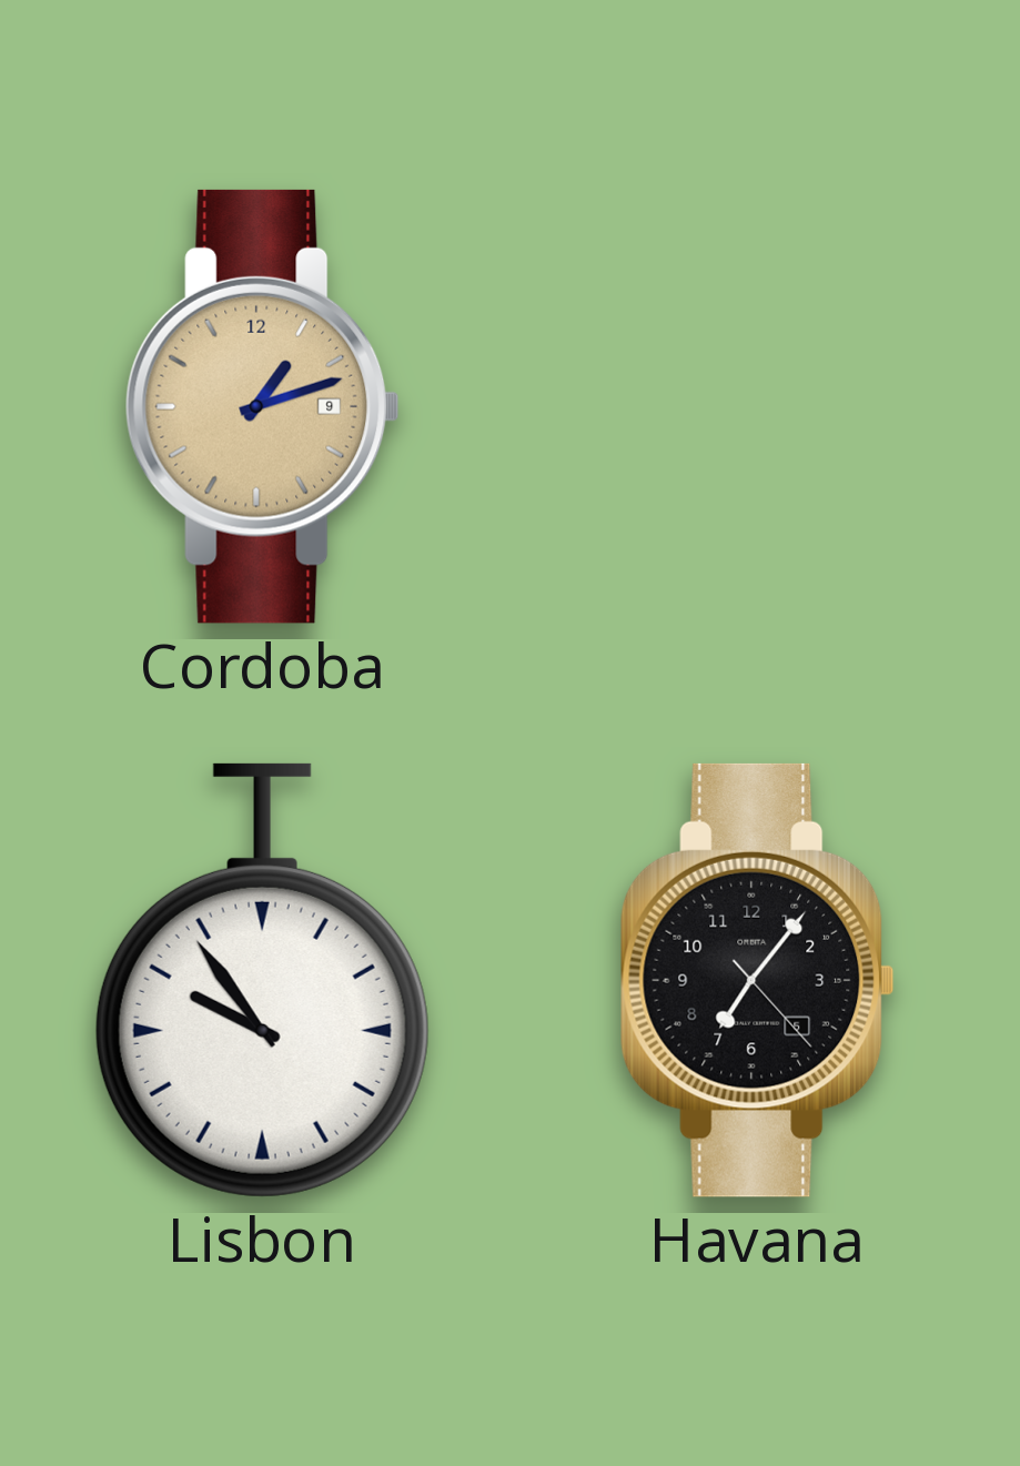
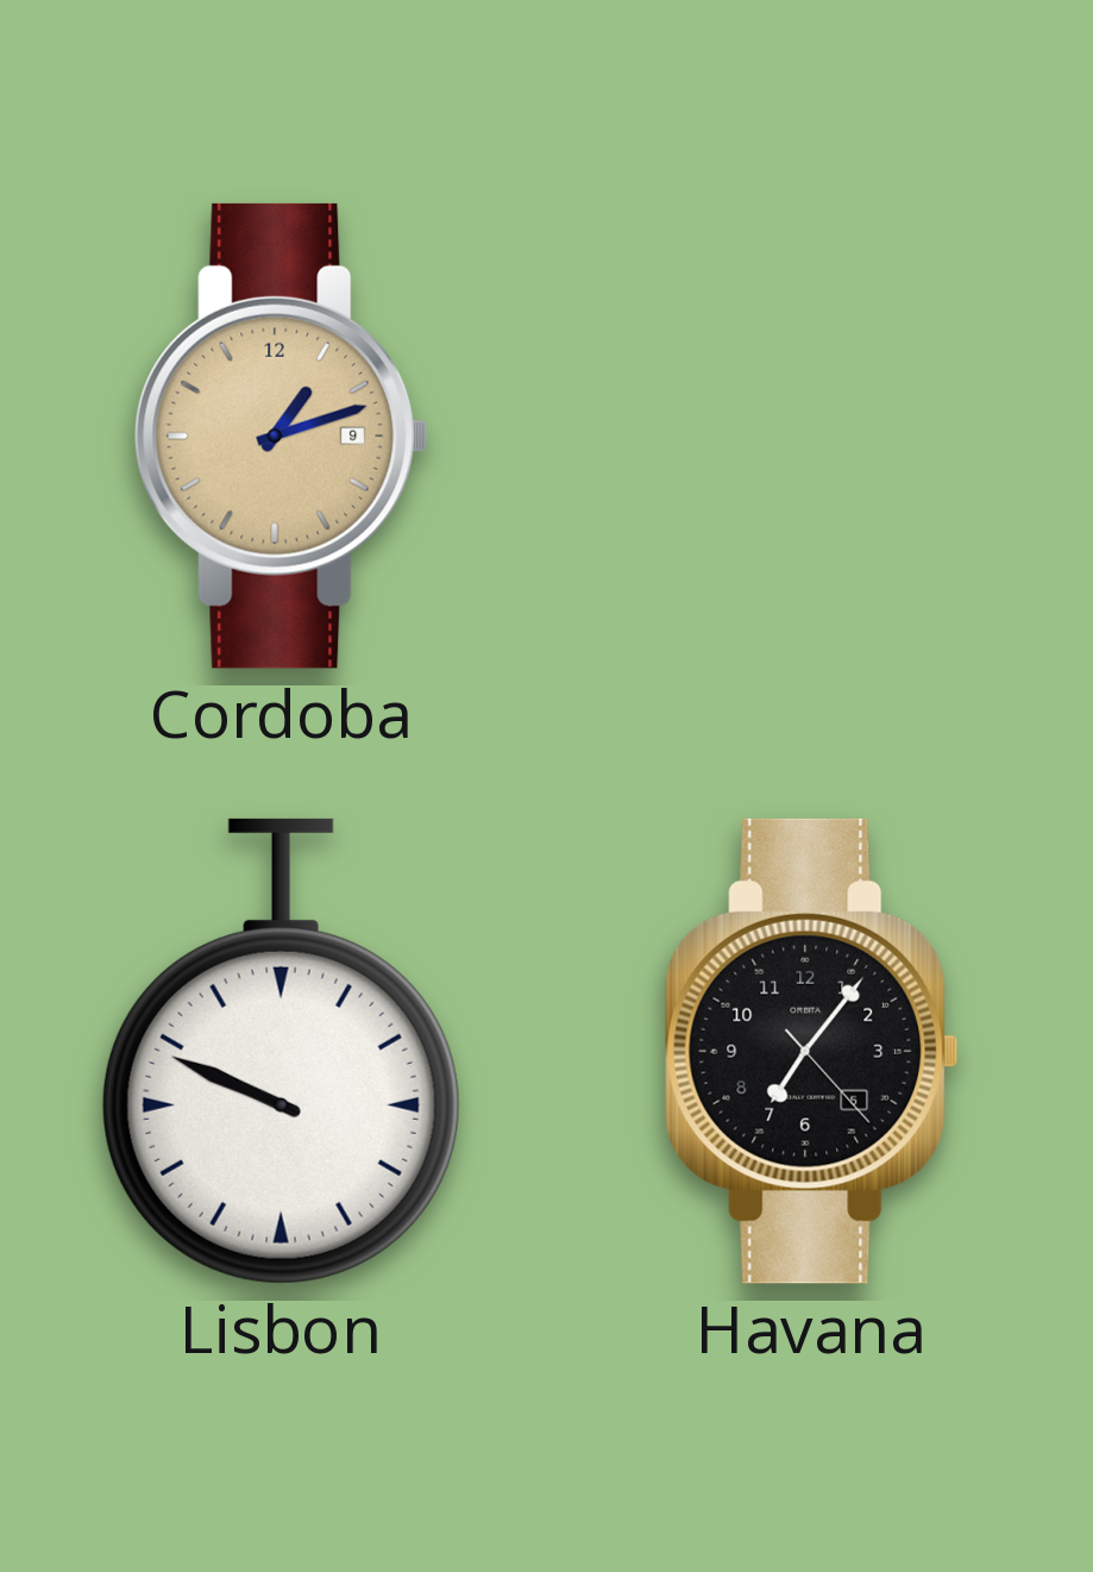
Lisbon: 9:54 -> 9:49
